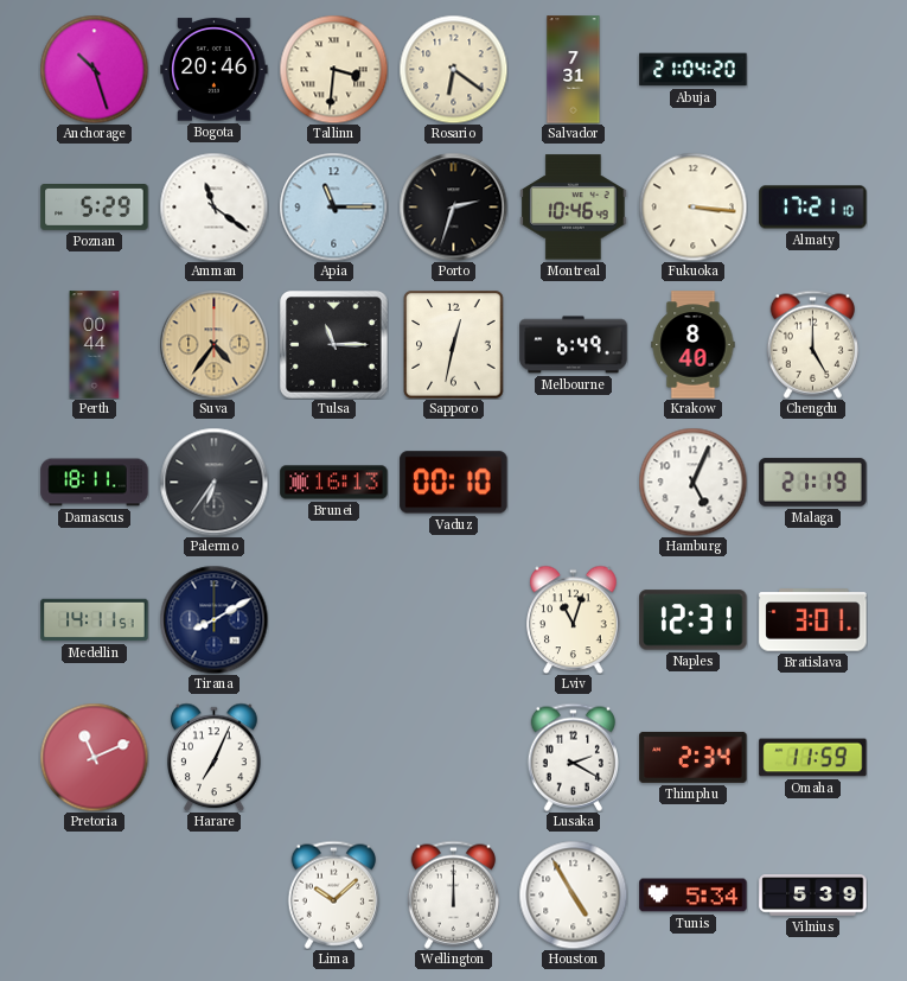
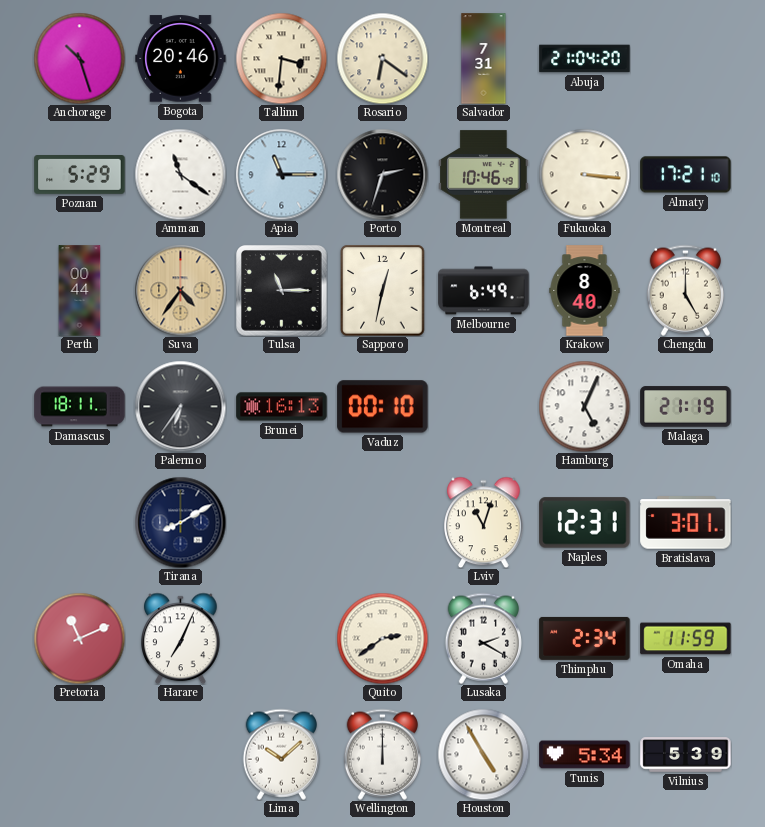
Medellin: 14:11 -> none
Quito: none -> 2:39
